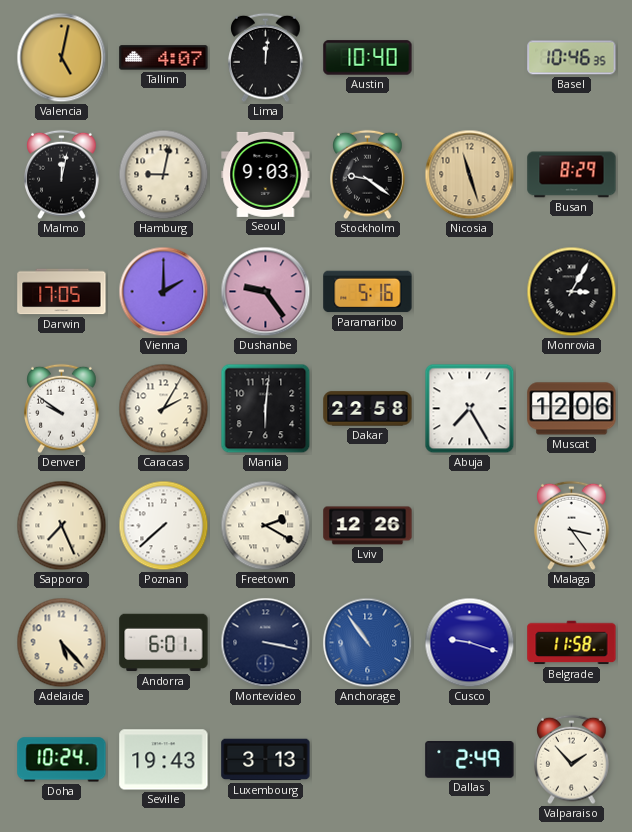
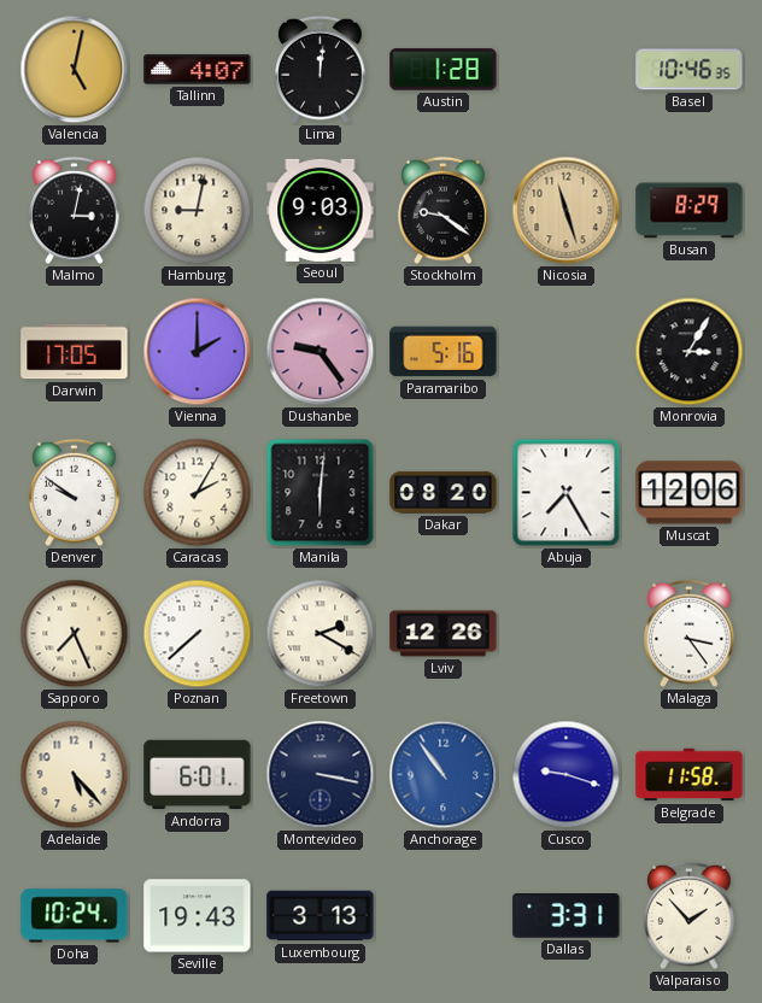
Austin: 10:40 -> 1:28
Malmo: 12:02 -> 3:02
Dakar: 22:58 -> 08:20
Dallas: 2:49 -> 3:31
